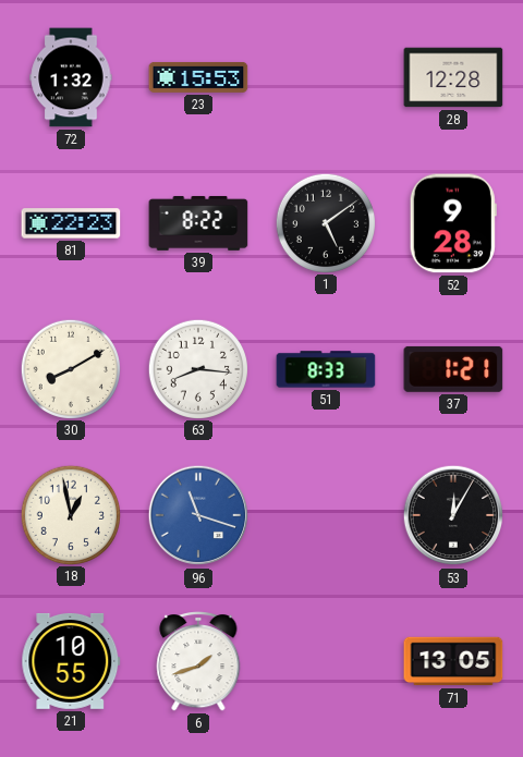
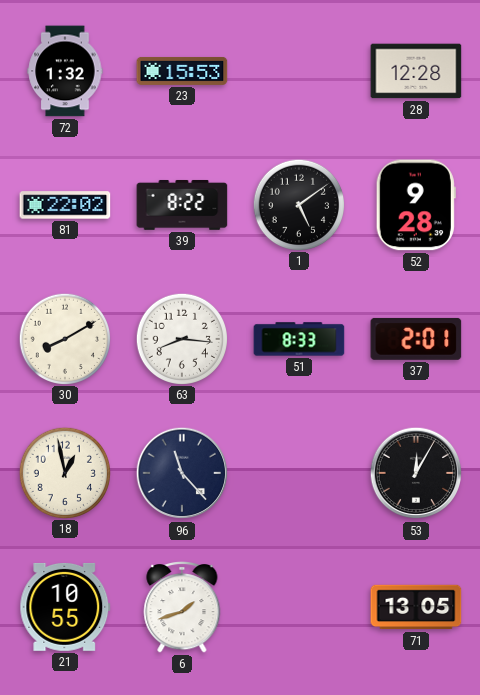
81: 22:23 -> 22:02
37: 1:21 -> 2:01
96: 11:18 -> 11:23
96 dial: blue -> navy
